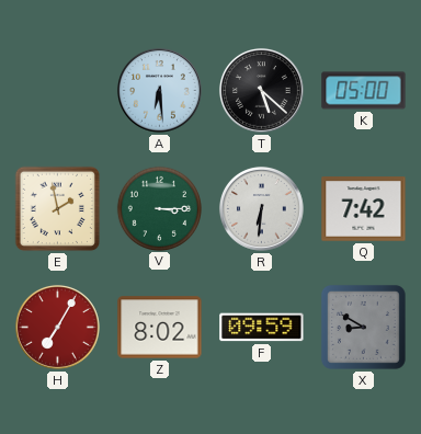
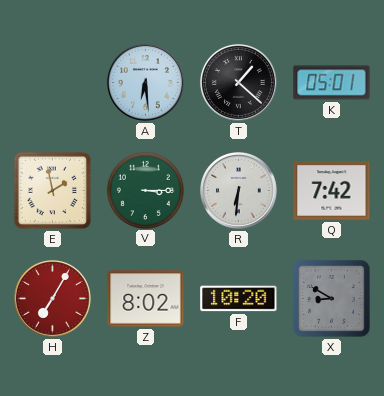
T: 5:22 -> 1:22
K: 05:00 -> 05:01
F: 09:59 -> 10:20
